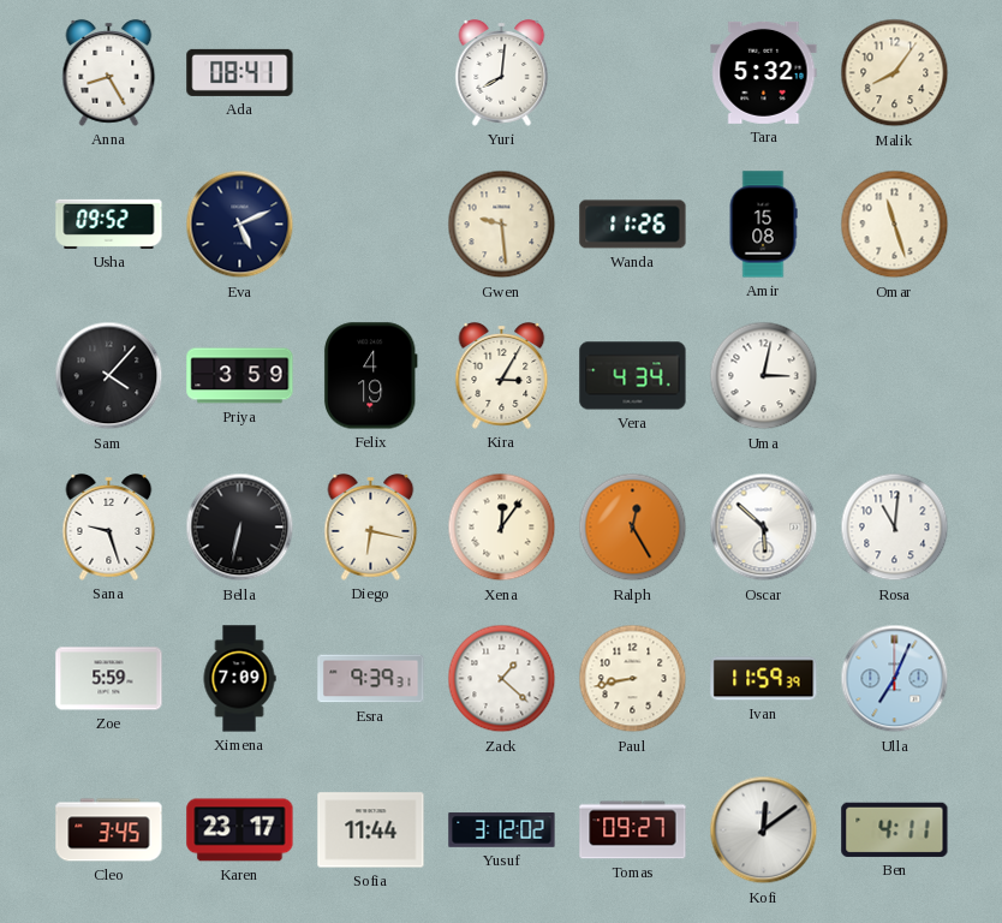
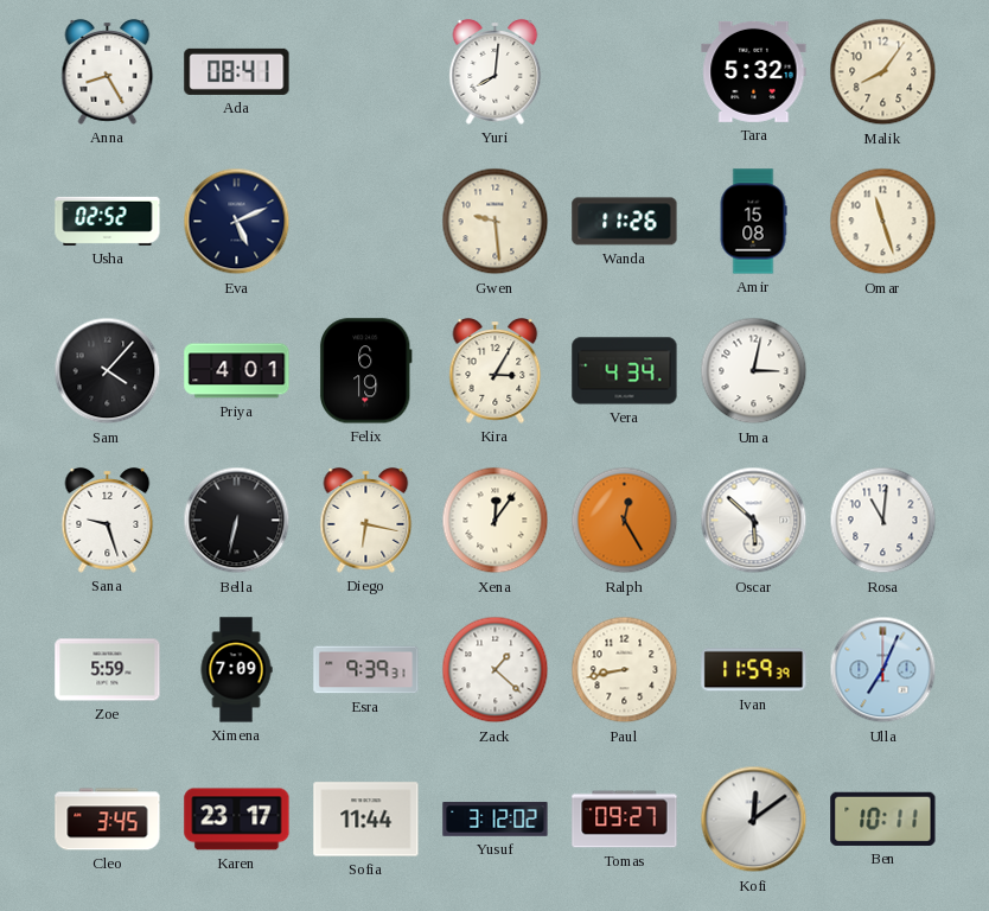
Usha: 09:52 -> 02:52
Priya: 3:59 -> 4:01
Felix: 4:19 -> 6:19
Ben: 4:11 -> 10:11
